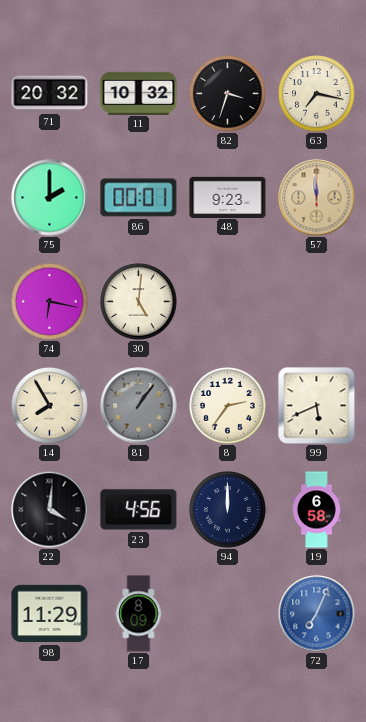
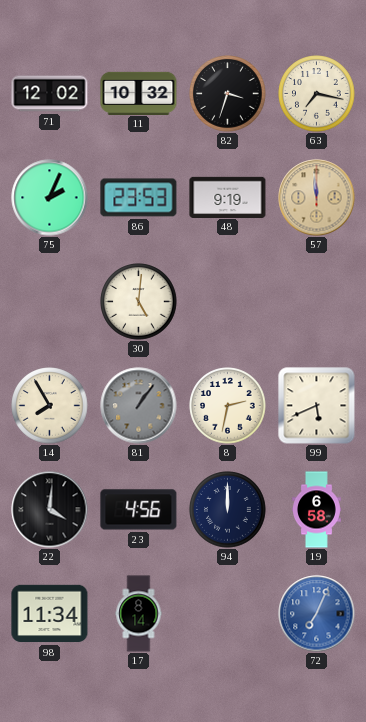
71: 20:32 -> 12:02
75: 2:00 -> 2:04
86: 00:01 -> 23:53
48: 9:23 -> 9:19
74: 6:17 -> none
8: 2:36 -> 2:32
98: 11:29 -> 11:34
17: 8:09 -> 8:14
